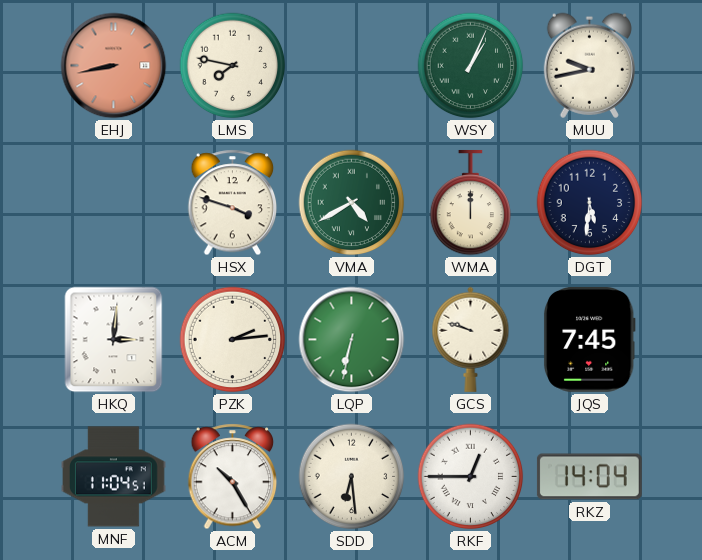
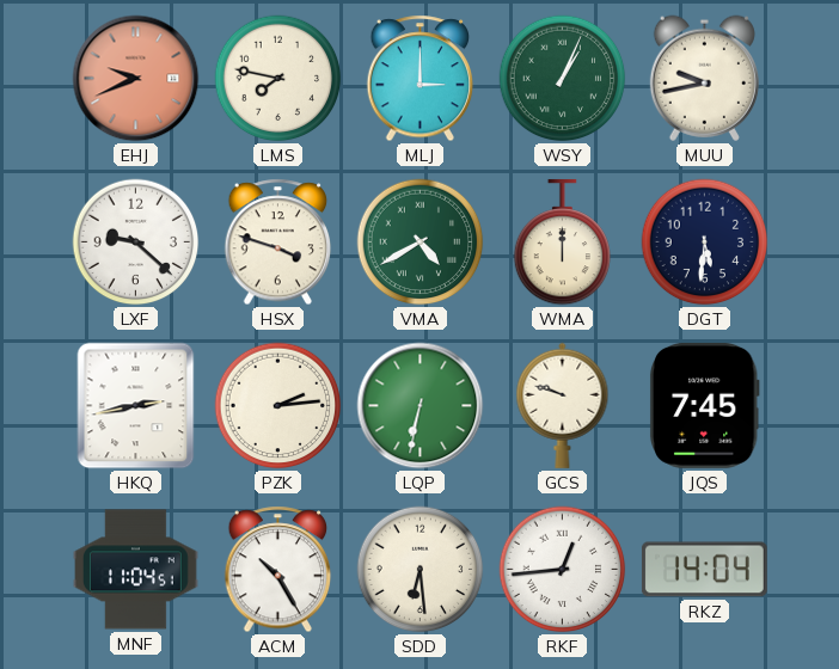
EHJ: 8:43 -> 9:41
MLJ: none -> 3:00
LXF: none -> 9:22
HKQ: 3:01 -> 2:43
RKF: 12:45 -> 12:44
